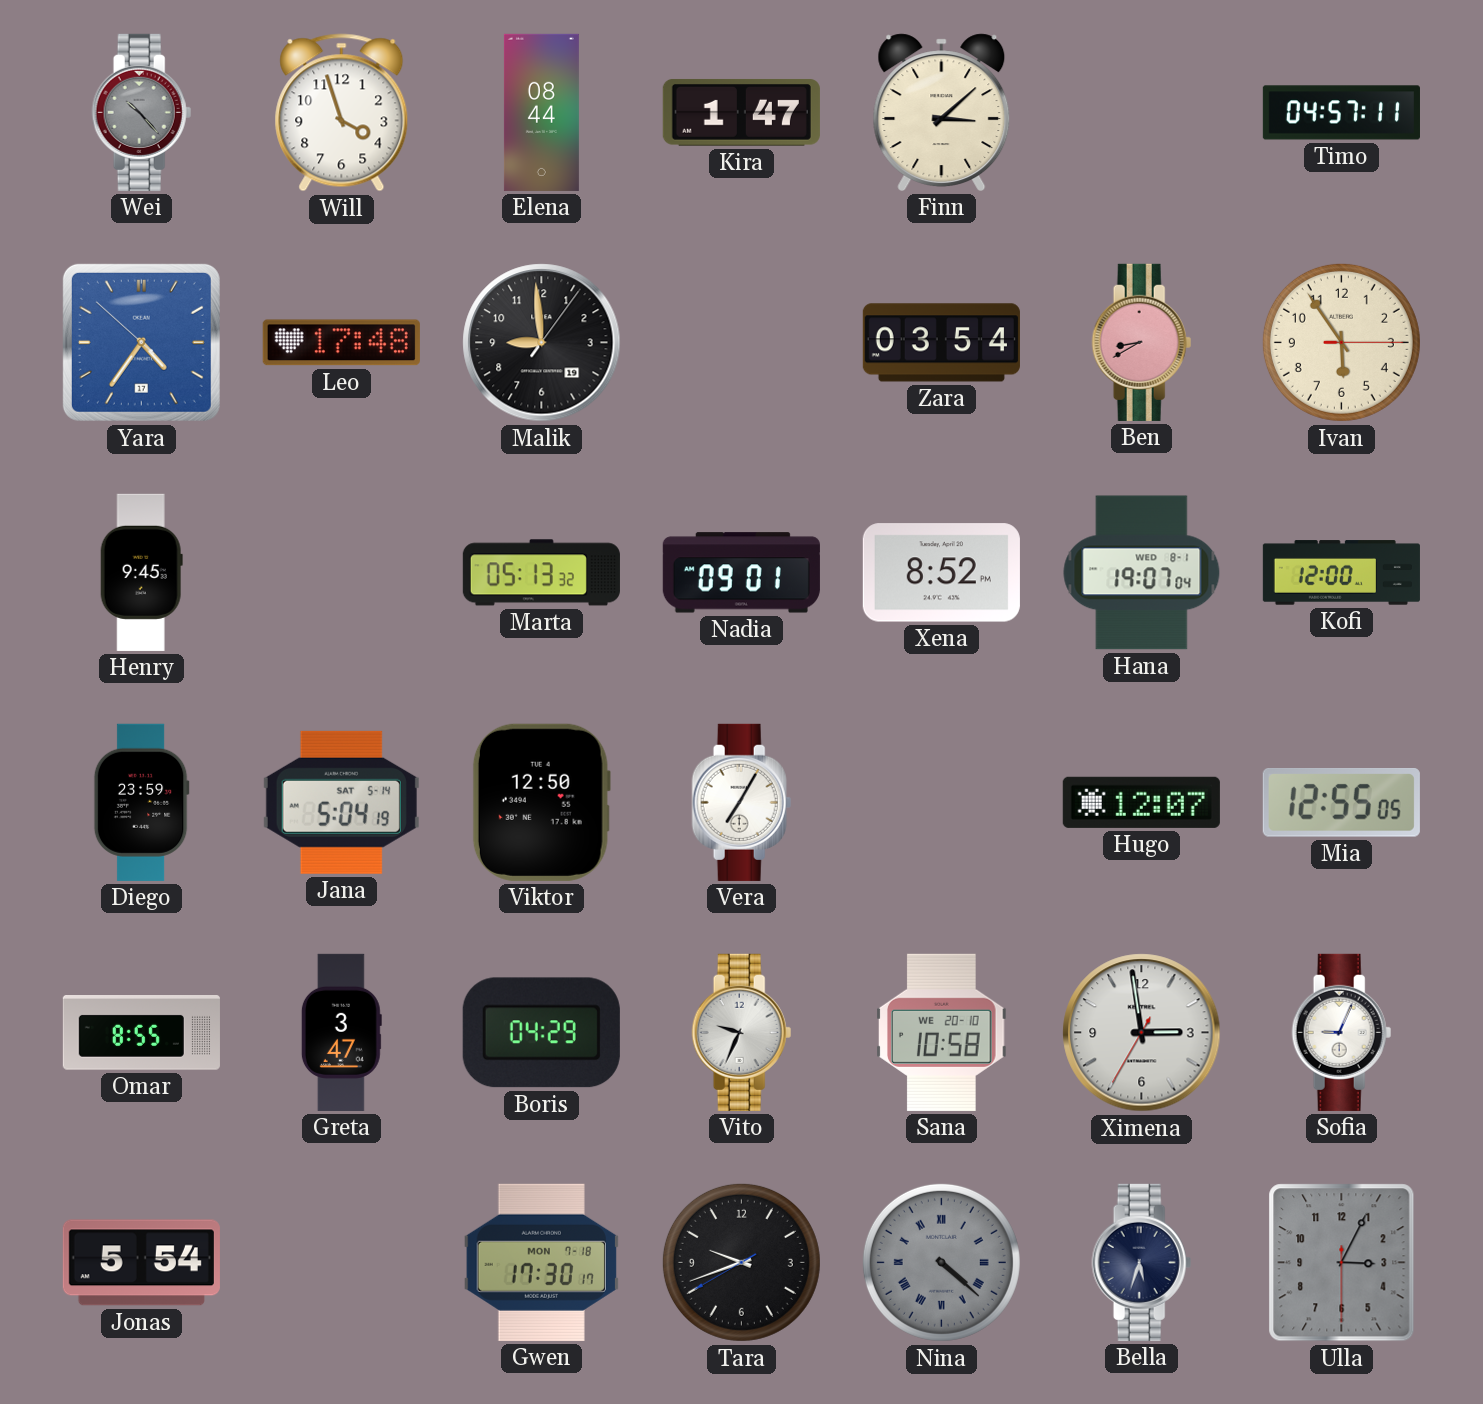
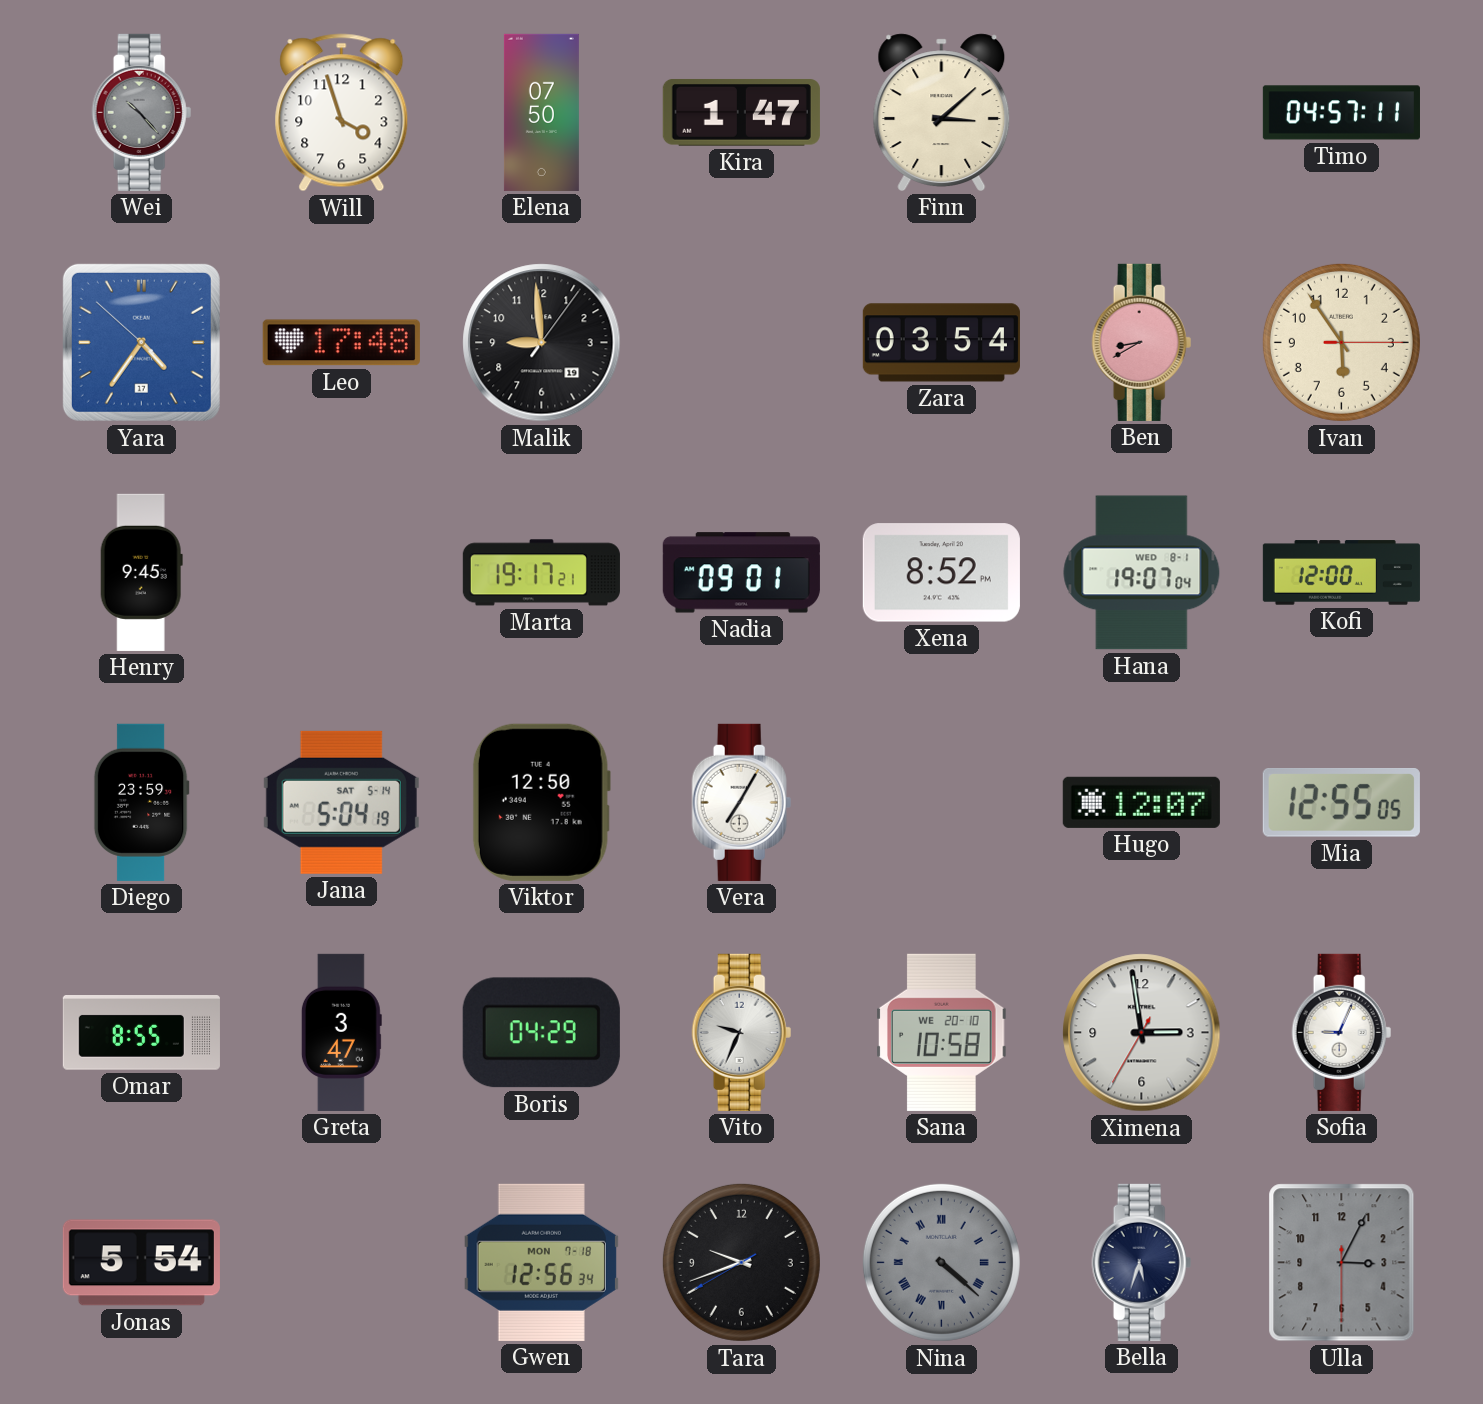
Elena: 08:44 -> 07:50
Marta: 05:13 -> 19:17
Gwen: 17:30 -> 12:56
